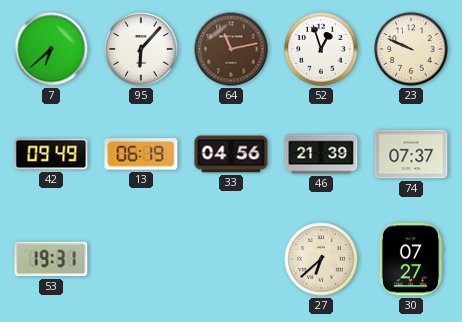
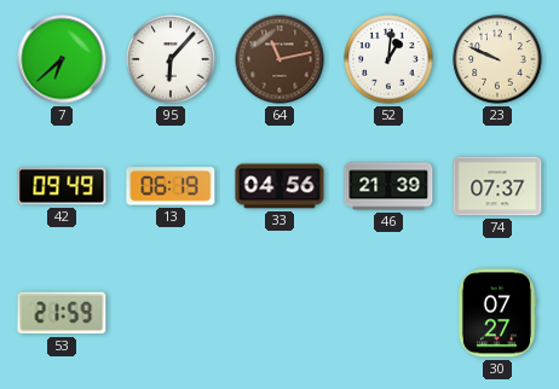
52: 12:57 -> 1:01
53: 19:31 -> 21:59
27: 6:38 -> none
